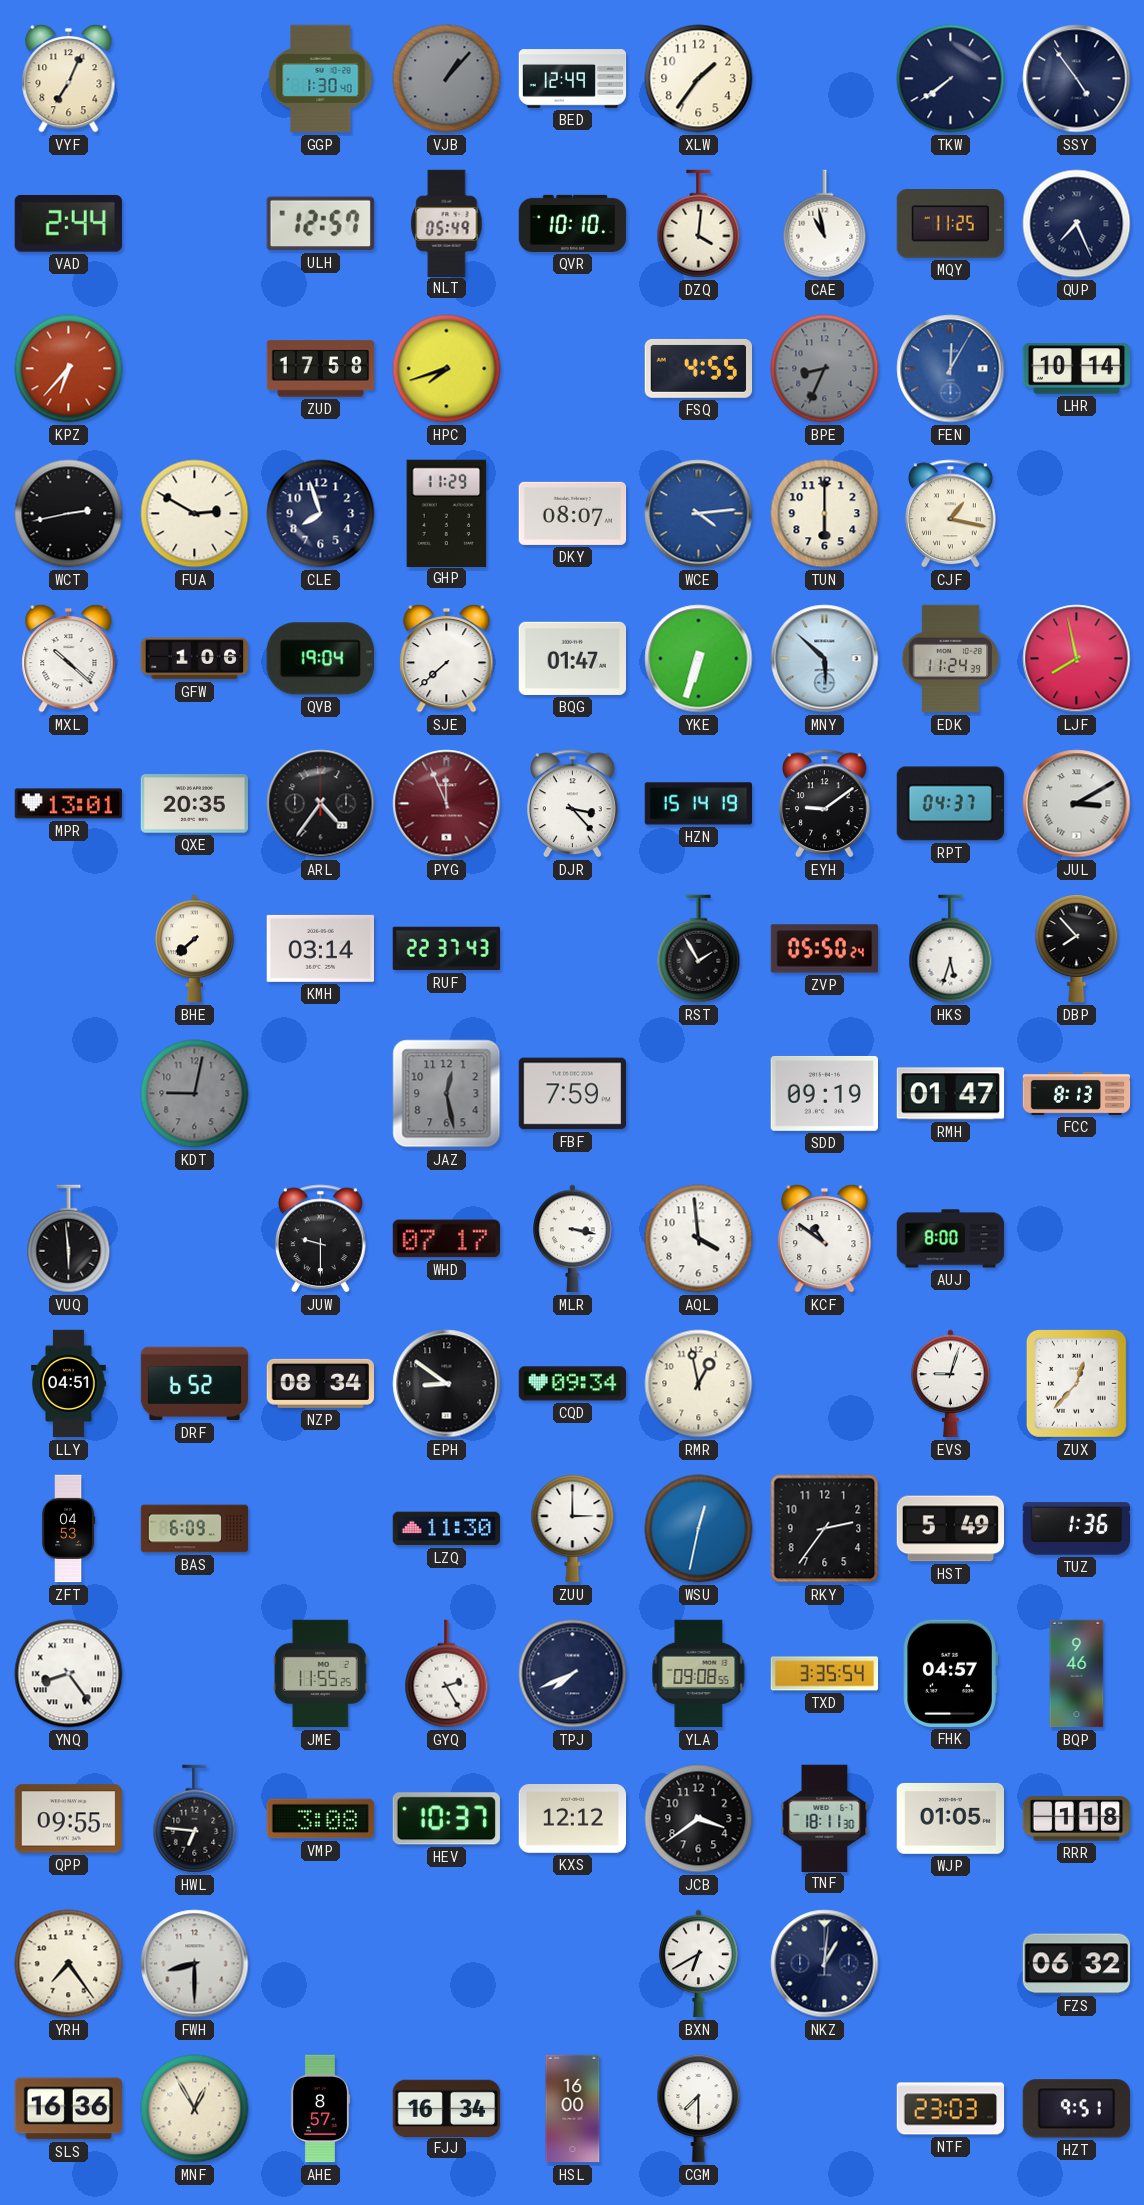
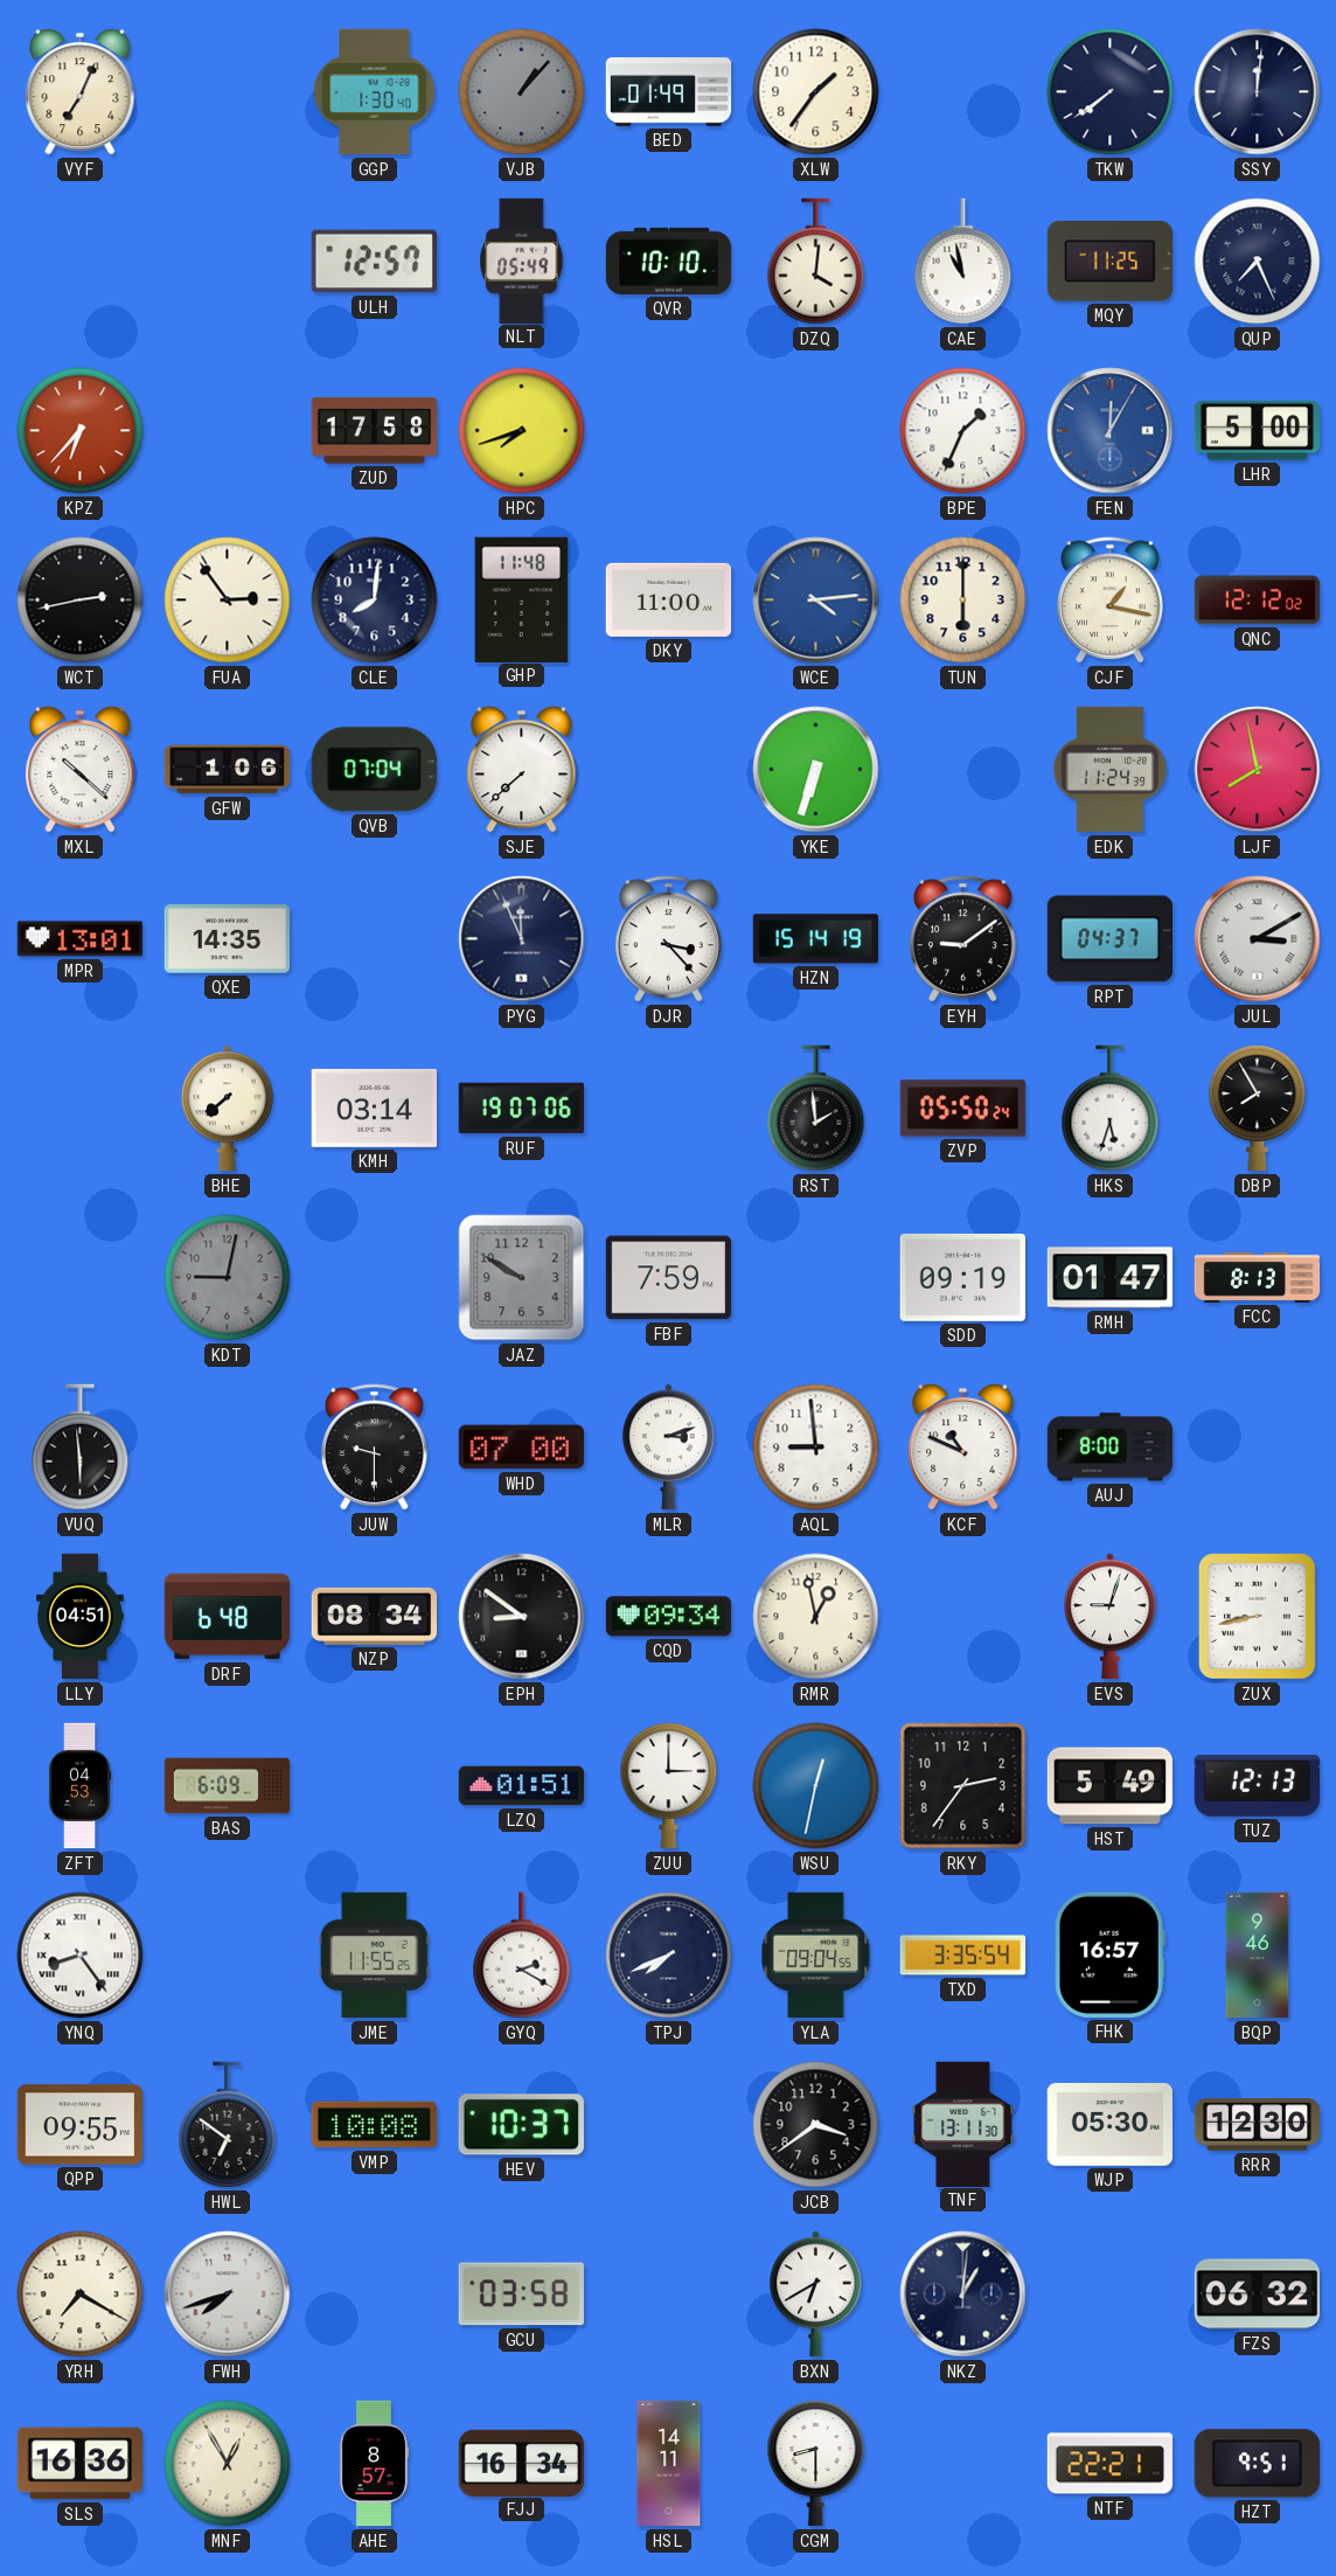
BED: 12:49 -> 01:49
SSY: 4:54 -> 12:01
VAD: 2:44 -> none
FSQ: 4:55 -> none
BPE: 8:34 -> 1:34
BPE dial: grey -> white
LHR: 10:14 -> 5:00
FUA: 2:50 -> 2:54
CLE: 7:57 -> 8:01
GHP: 11:29 -> 11:48
DKY: 08:07 -> 11:00
QNC: none -> 12:12
QVB: 19:04 -> 07:04
BQG: 01:47 -> none
MNY: 5:52 -> none
QXE: 20:35 -> 14:35
ARL: 4:36 -> none
PYG dial: burgundy -> navy
RUF: 22:37 -> 19:07
RST: 1:55 -> 1:59
DBP: 7:53 -> 7:55
JAZ: 12:28 -> 9:50
WHD: 07:17 -> 07:00
MLR: 3:17 -> 3:12
AQL: 3:59 -> 8:59
KCF: 10:51 -> 10:49
DRF: 6:52 -> 6:48
ZUX: 12:37 -> 8:43
LZQ: 11:30 -> 01:51
TUZ: 1:36 -> 12:13
GYQ: 2:25 -> 2:20
YLA: 09:08 -> 09:04
FHK: 04:57 -> 16:57
HWL: 6:46 -> 6:51
VMP: 3:08 -> 10:08
KXS: 12:12 -> none
TNF: 18:11 -> 13:11
WJP: 01:05 -> 05:30
RRR: 1:18 -> 12:30
YRH: 7:24 -> 7:20
FWH: 8:30 -> 7:42
GCU: none -> 03:58
HSL: 16:00 -> 14:11
CGM: 7:30 -> 8:30
NTF: 23:03 -> 22:21
